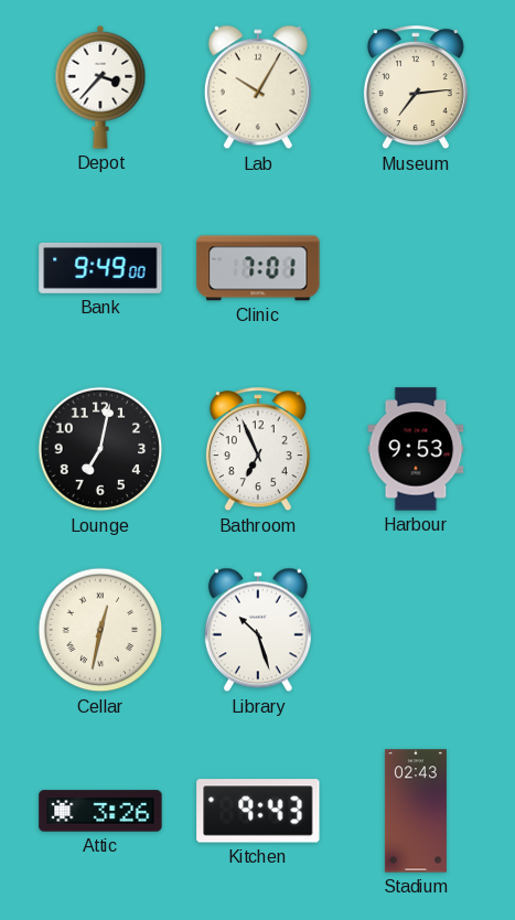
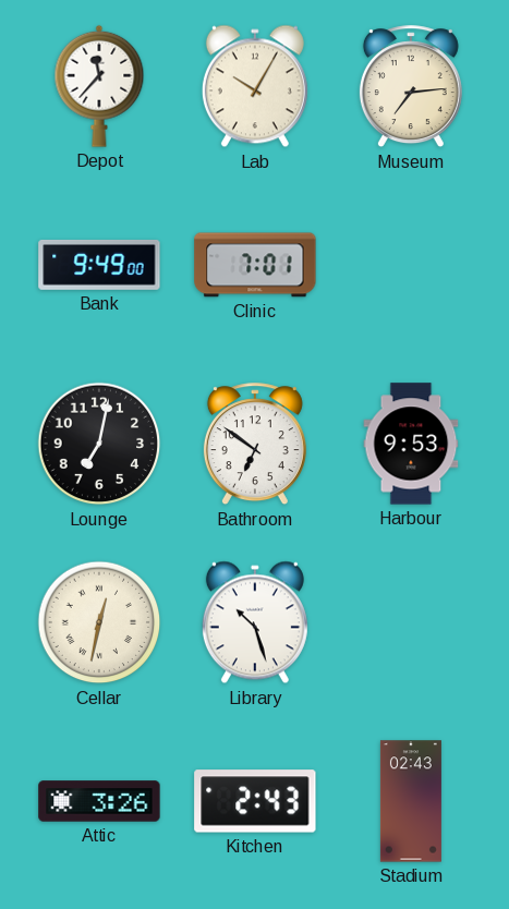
Depot: 3:37 -> 11:37
Bathroom: 6:56 -> 6:51
Kitchen: 9:43 -> 2:43
